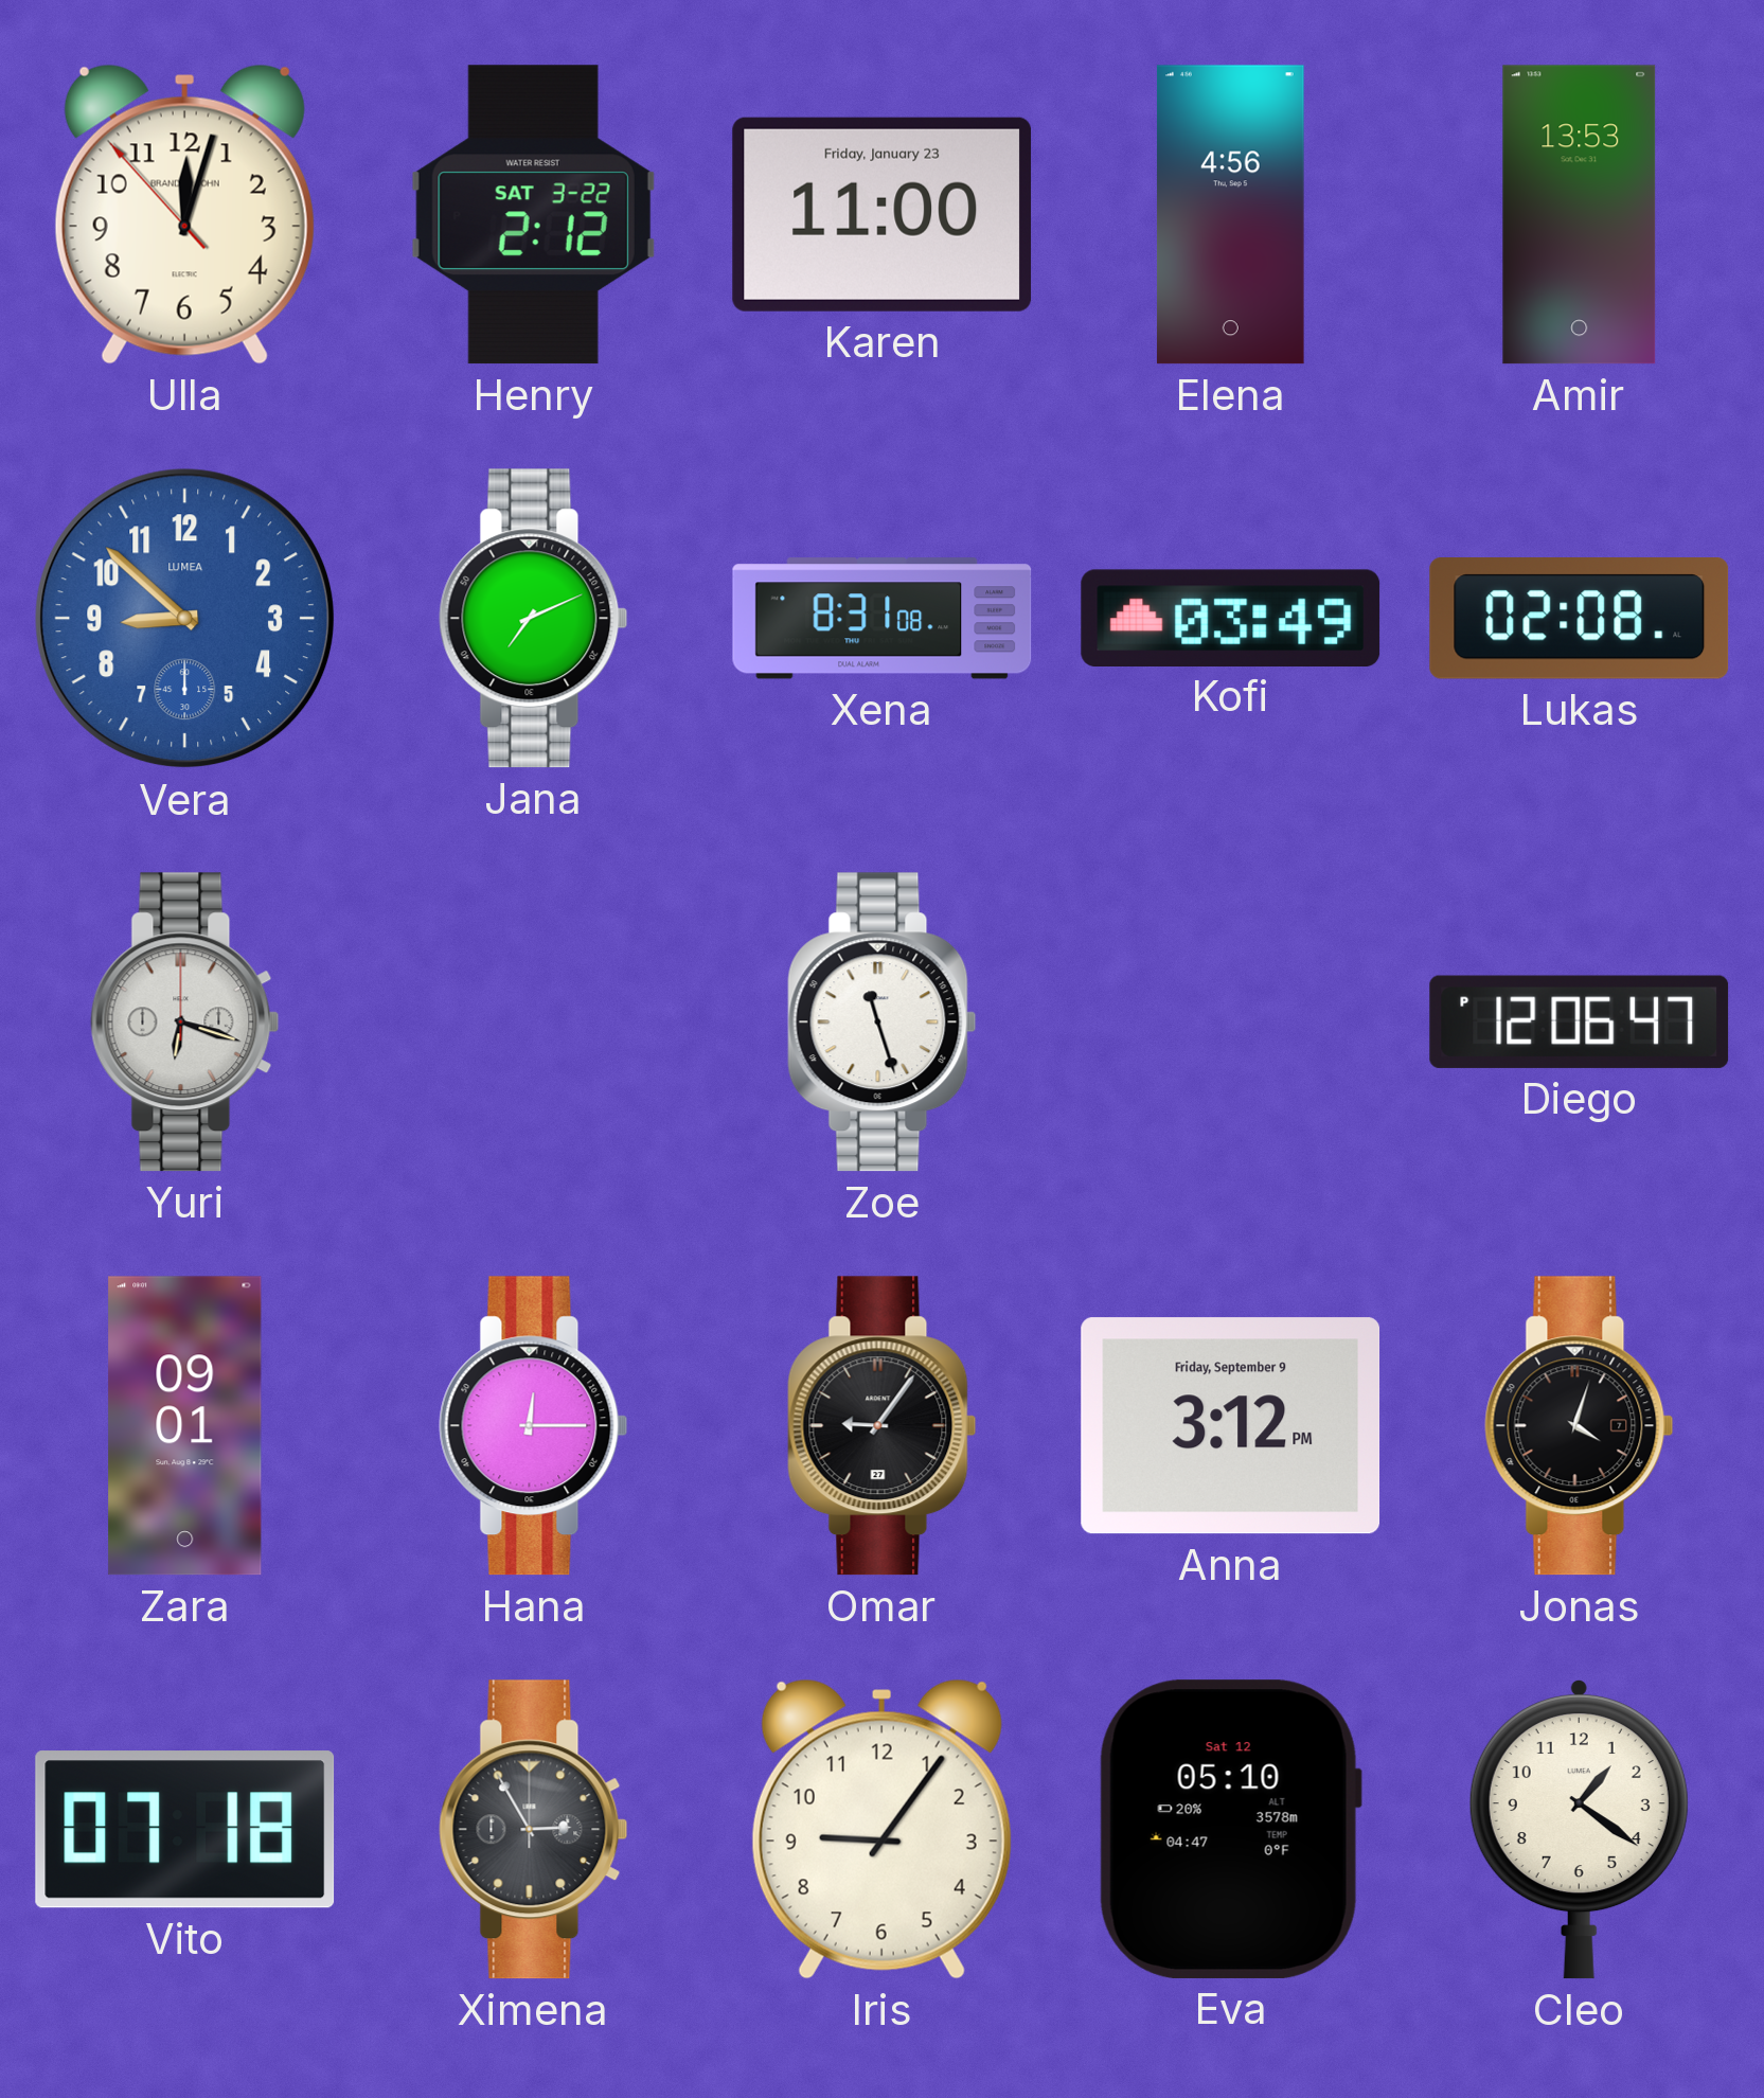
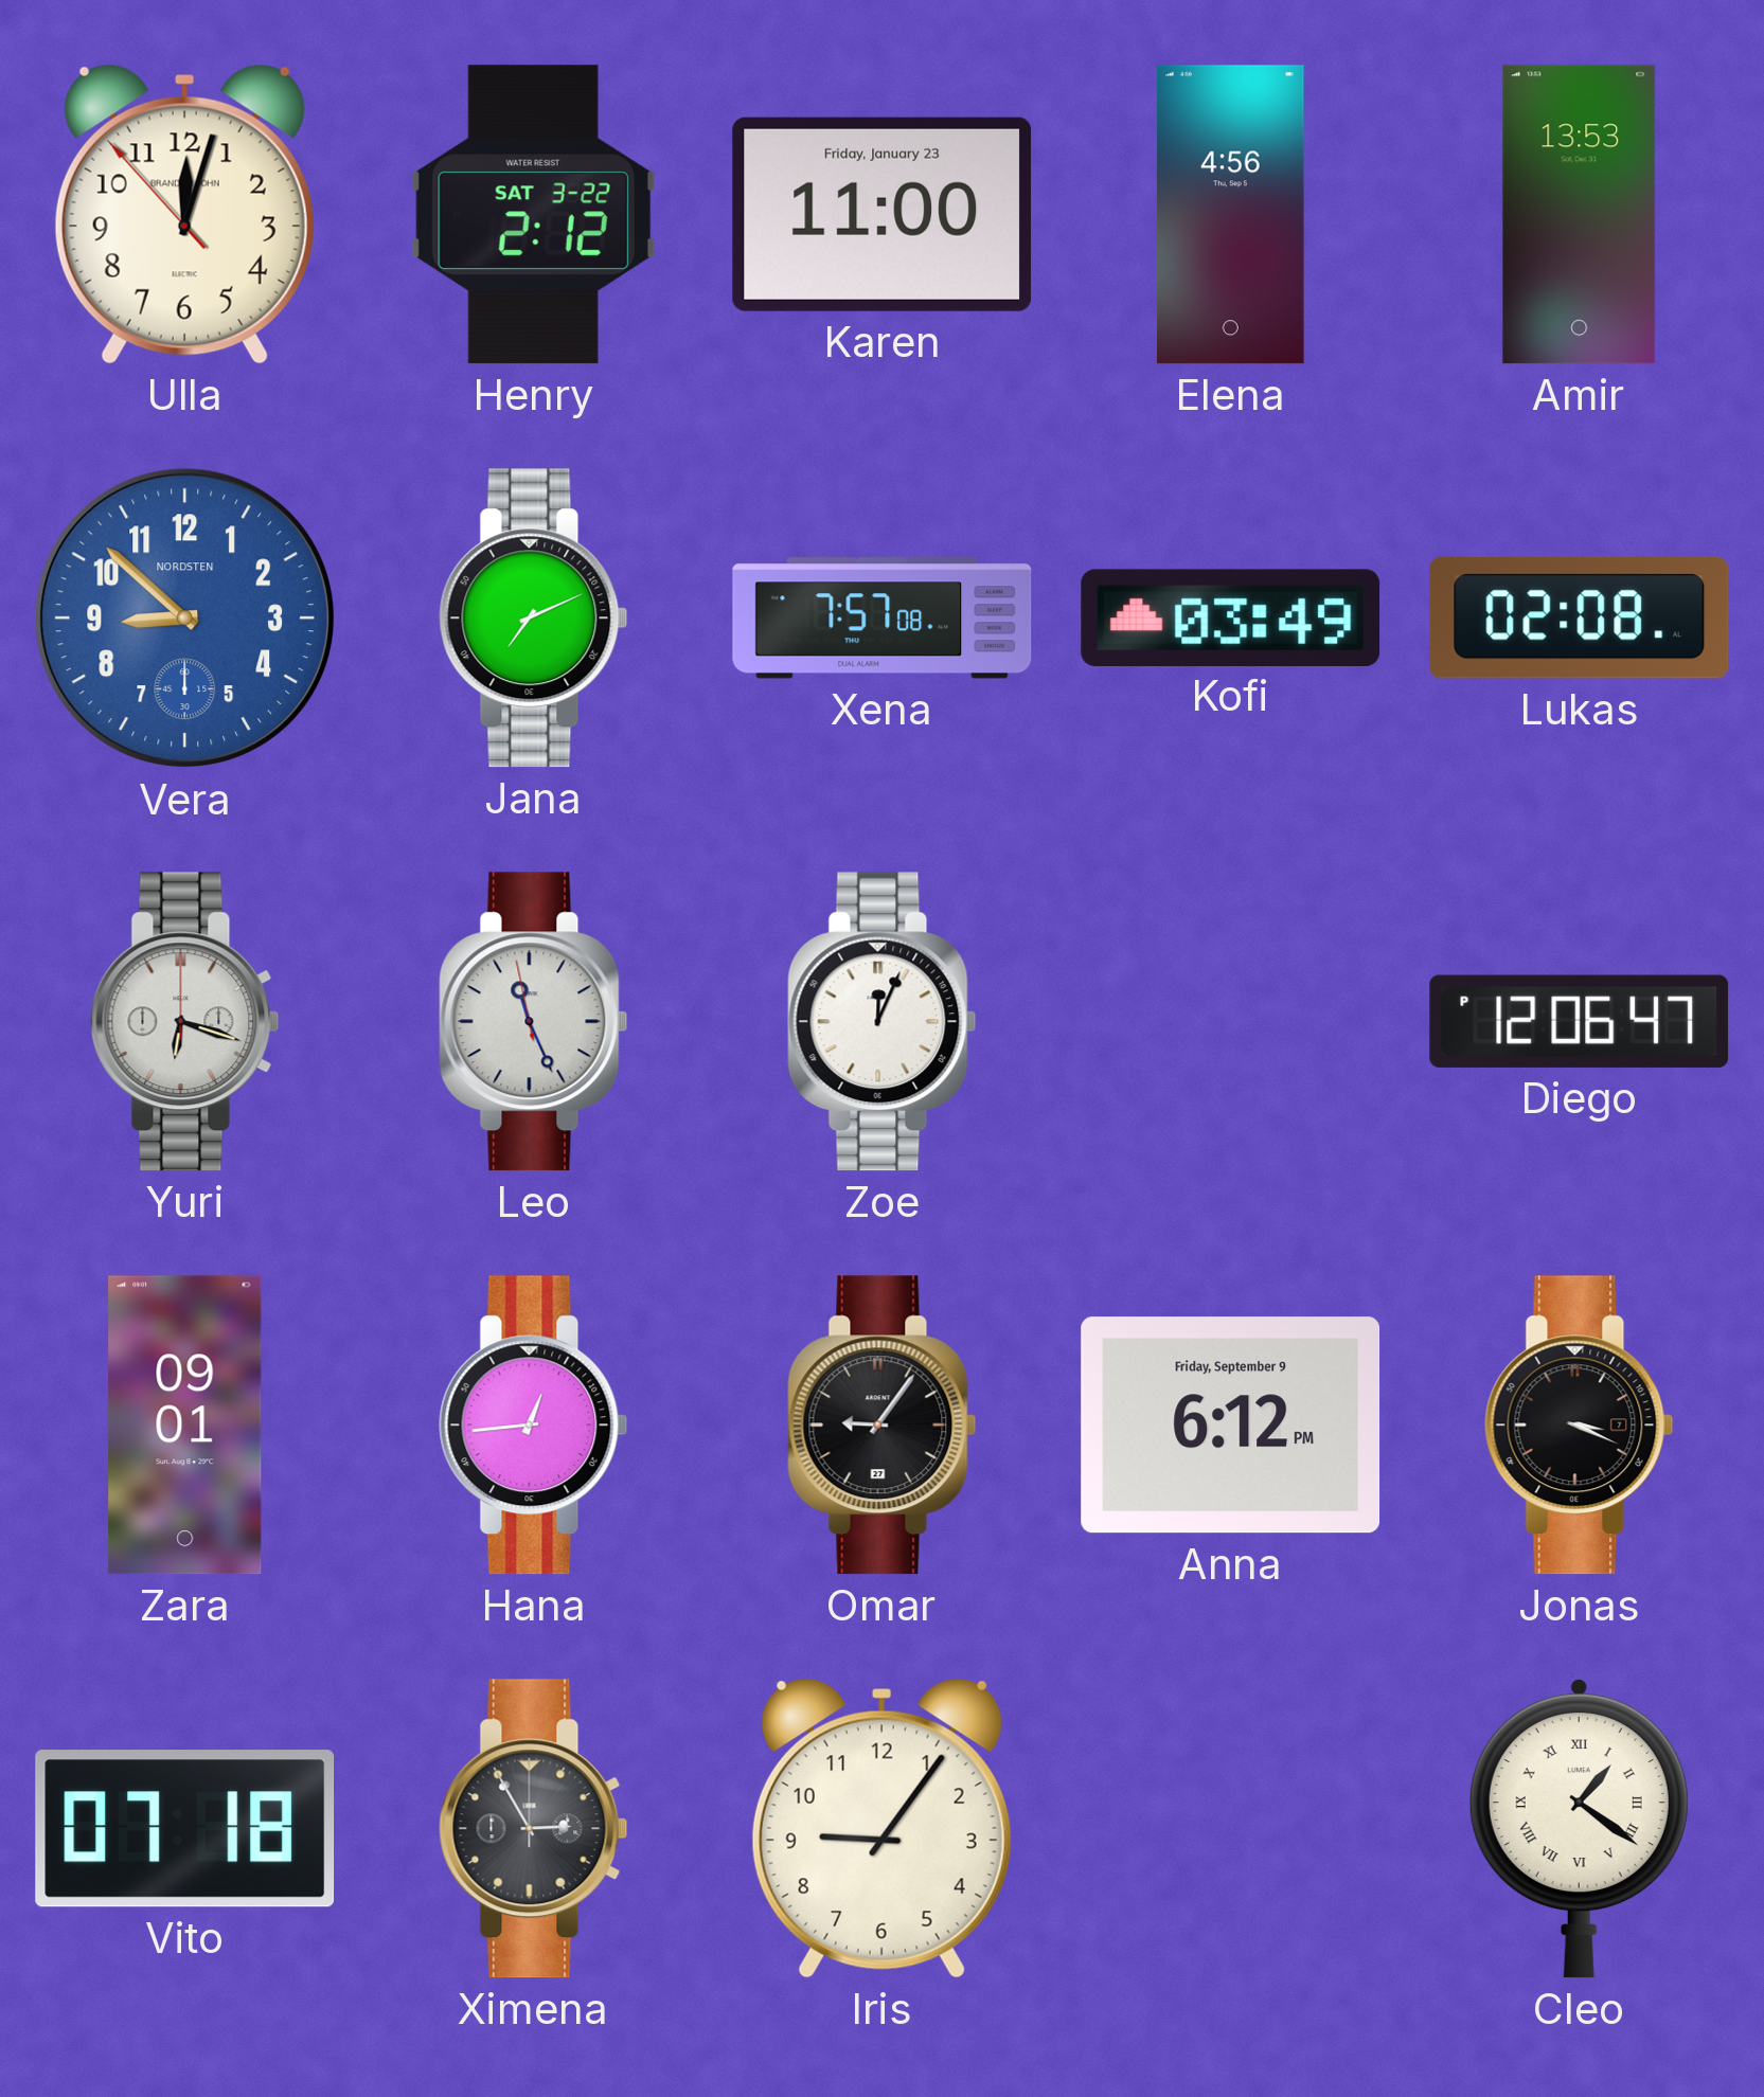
Vera brand: LUMEA -> NORDSTEN
Xena: 8:31 -> 7:57
Leo: none -> 11:25
Zoe: 11:27 -> 12:04
Hana: 12:15 -> 12:44
Anna: 3:12 -> 6:12
Jonas: 4:03 -> 3:19
Eva: 05:10 -> none
Cleo numerals: Arabic -> Roman
